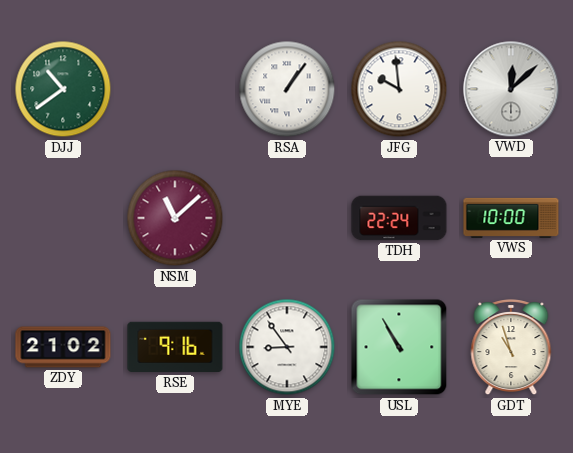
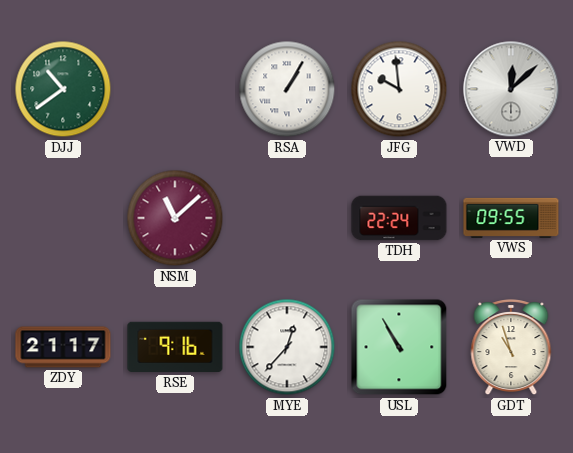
RSA: 1:06 -> 1:05
VWS: 10:00 -> 09:55
ZDY: 21:02 -> 21:17
MYE: 8:54 -> 12:37
